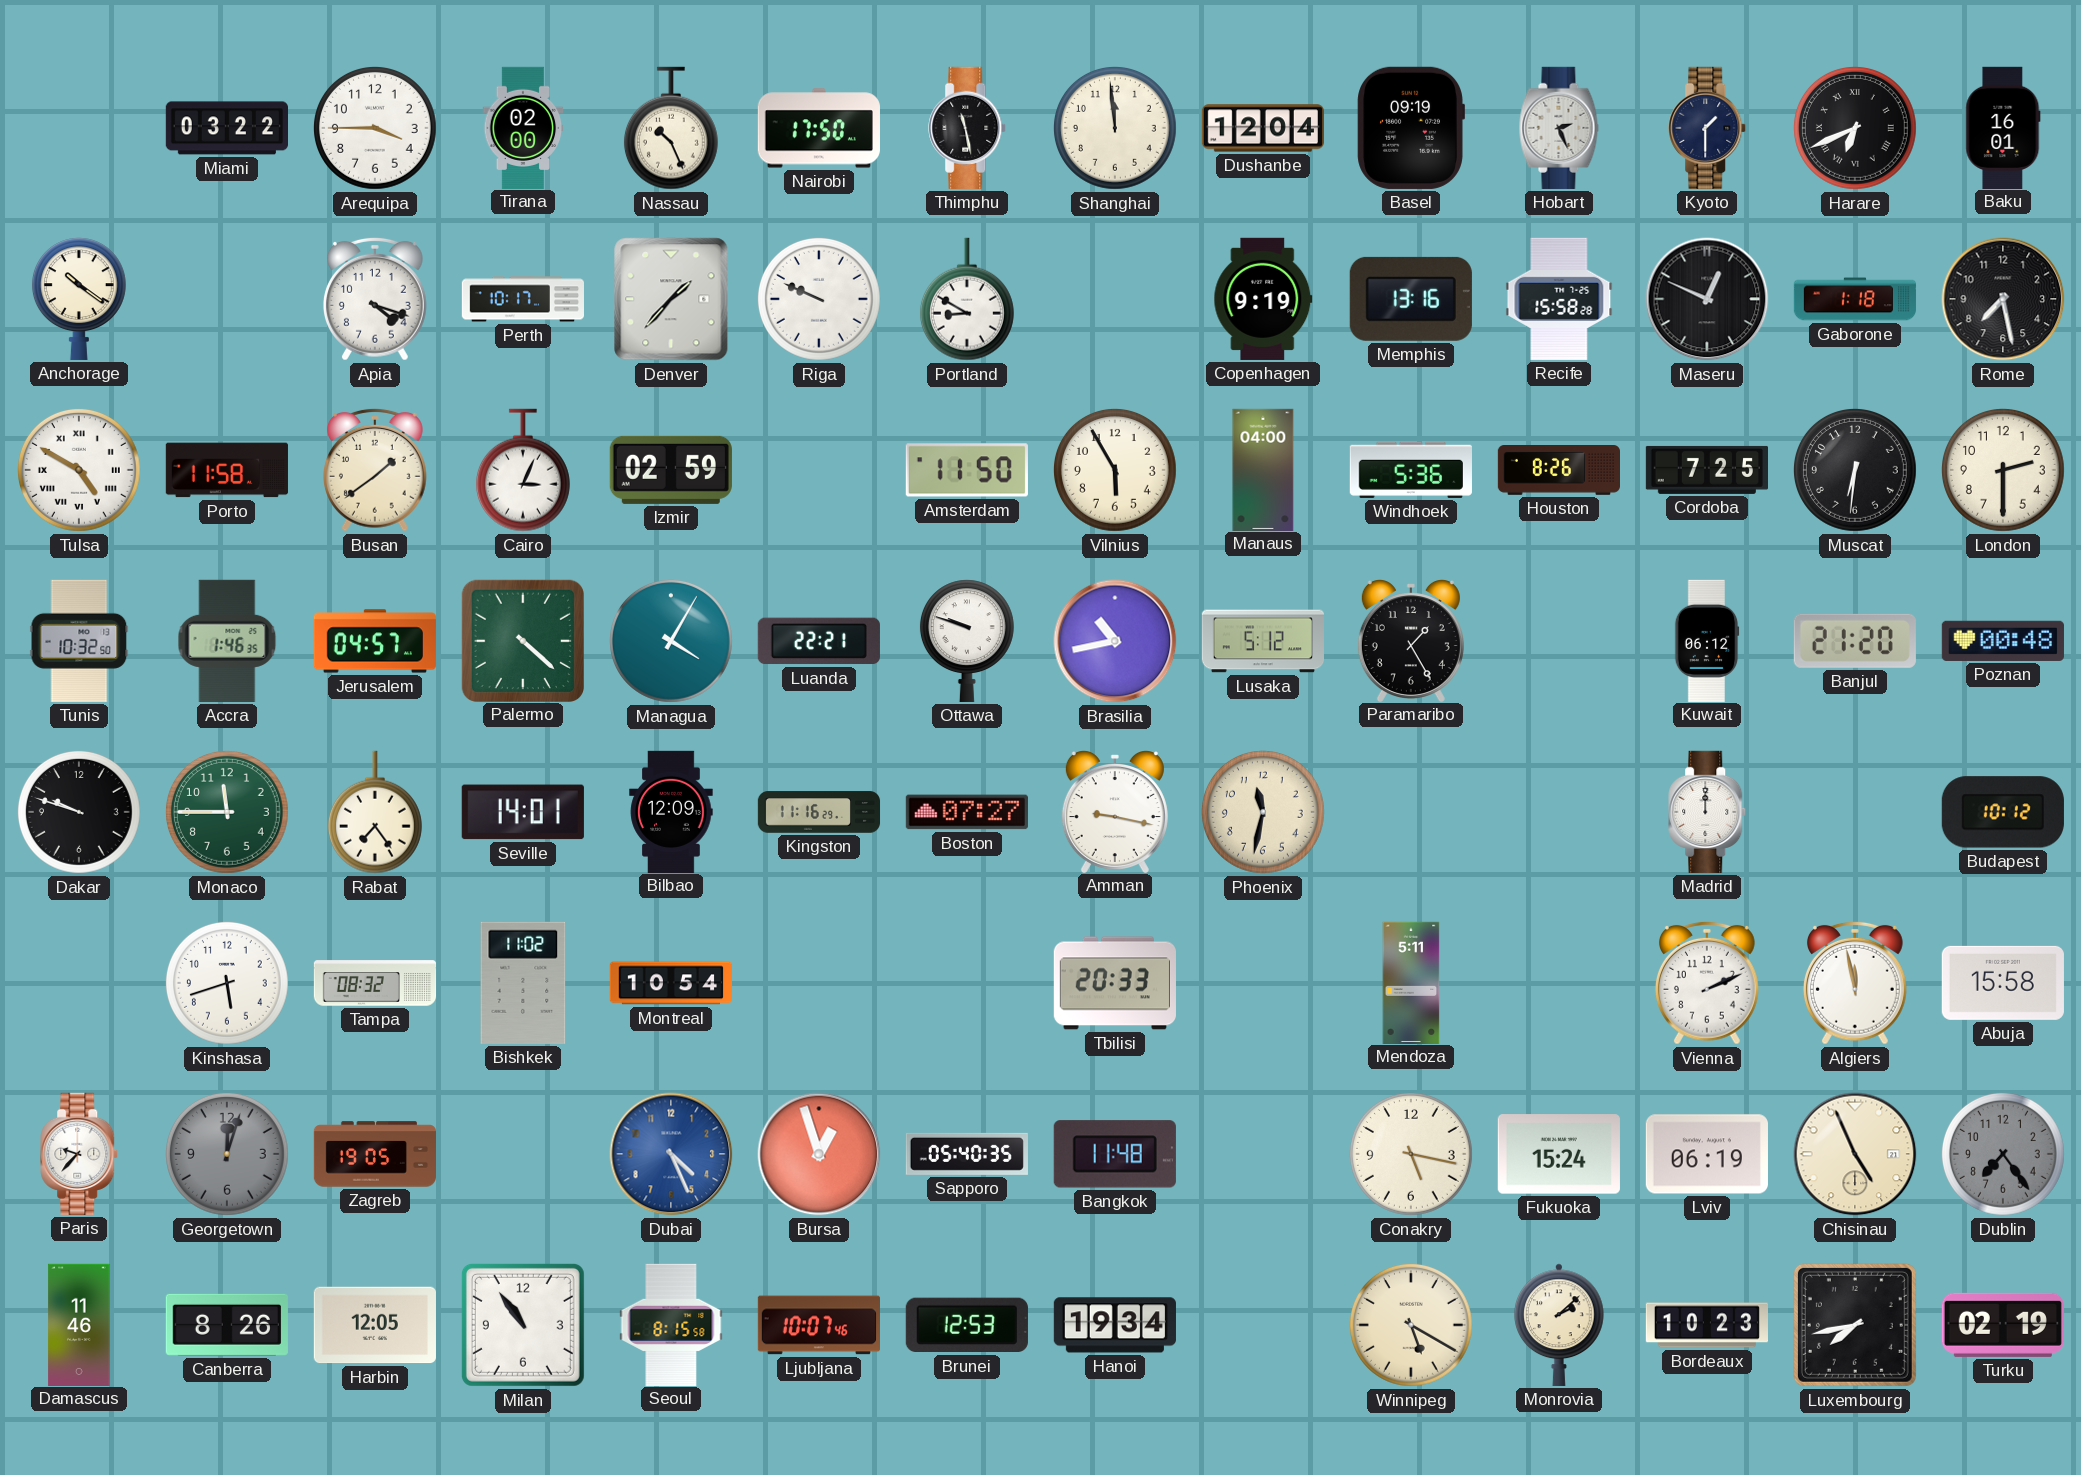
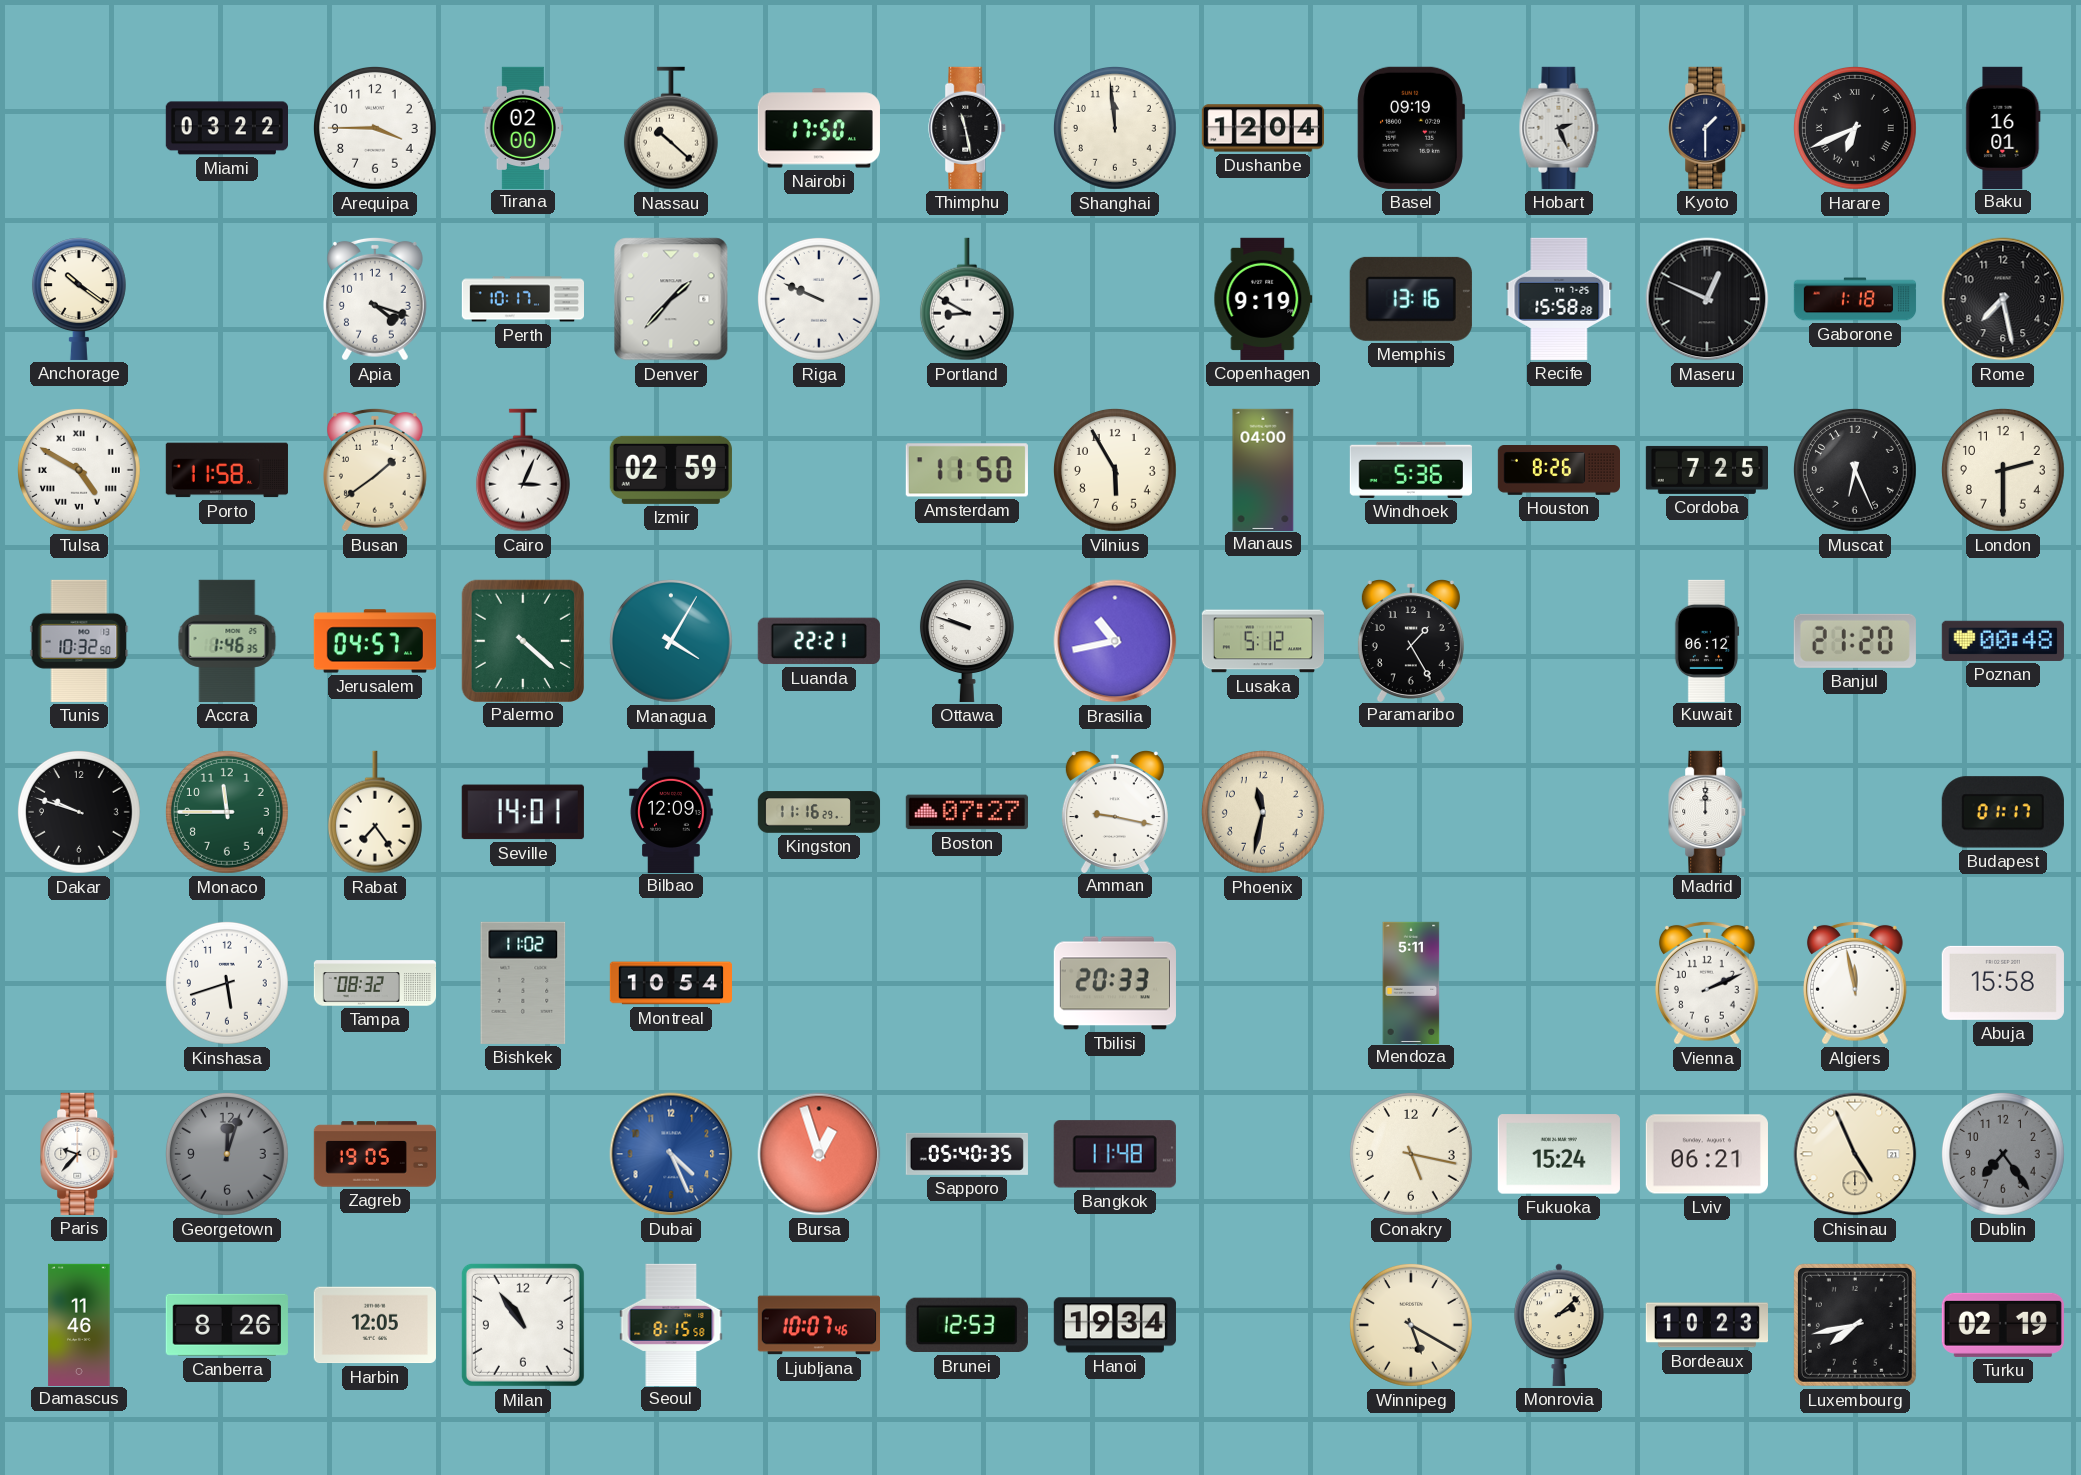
Nassau: 10:26 -> 10:22
Muscat: 6:31 -> 6:26
Budapest: 10:12 -> 01:17
Lviv: 06:19 -> 06:21
